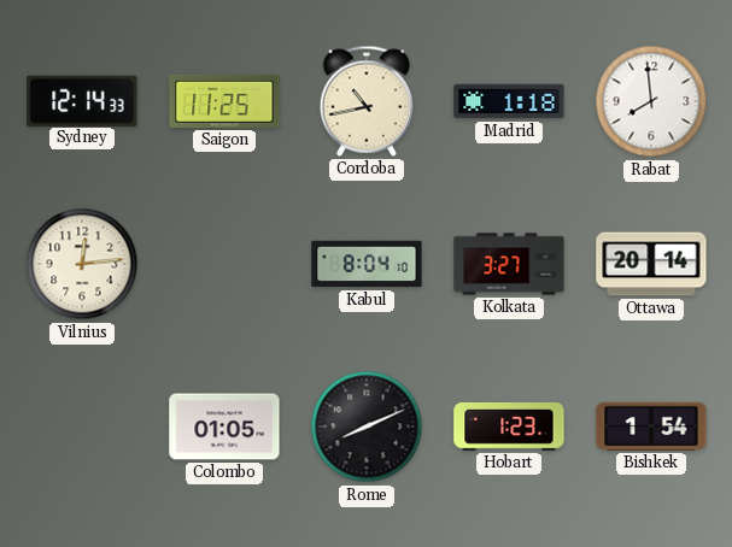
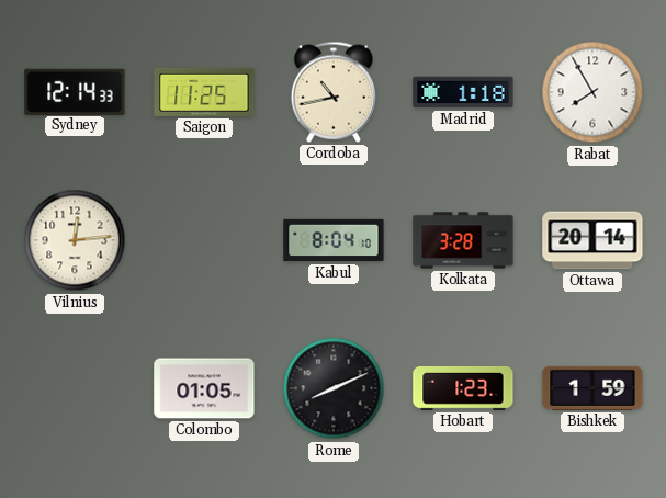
Rabat: 7:59 -> 7:55
Kolkata: 3:27 -> 3:28
Bishkek: 1:54 -> 1:59
